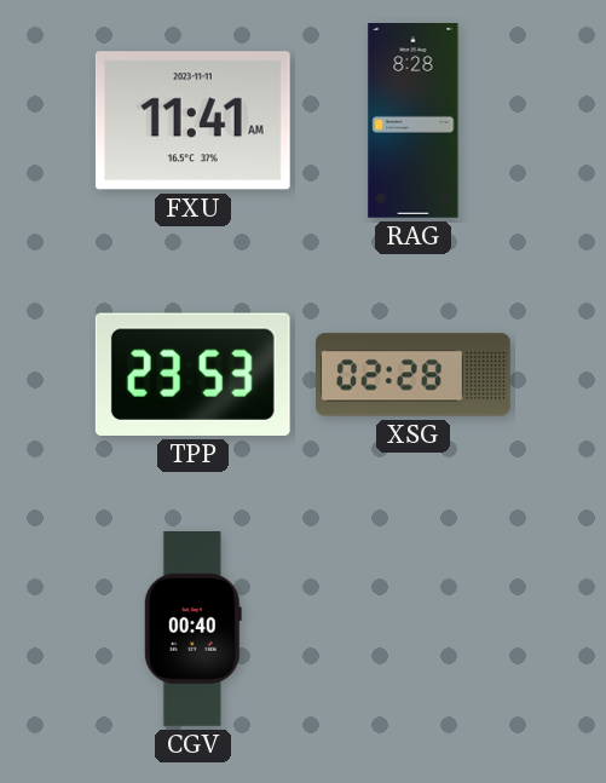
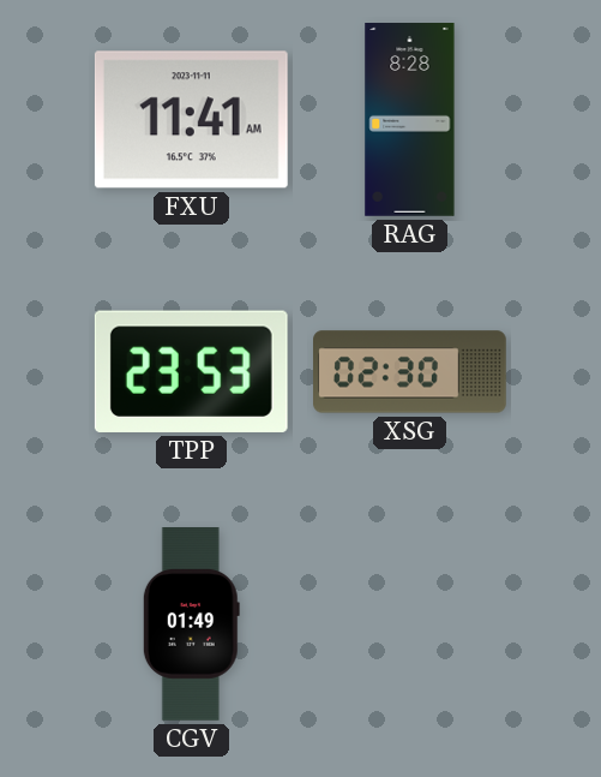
XSG: 02:28 -> 02:30
CGV: 00:40 -> 01:49
